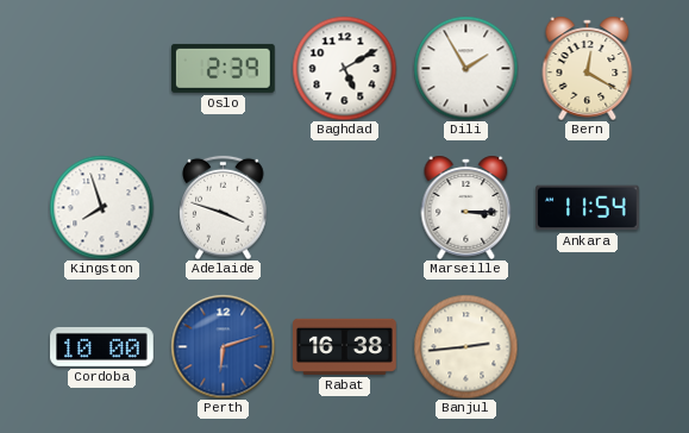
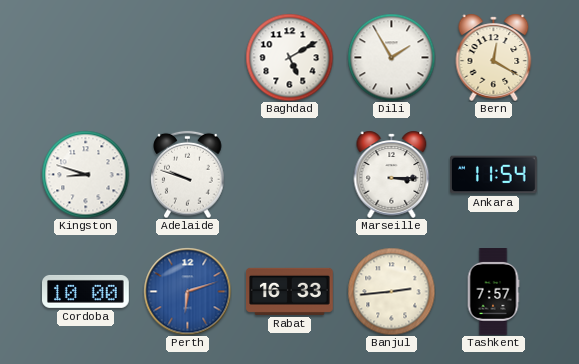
Oslo: 2:39 -> none
Kingston: 7:57 -> 8:48
Adelaide: 3:48 -> 9:48
Rabat: 16:38 -> 16:33
Tashkent: none -> 7:57
